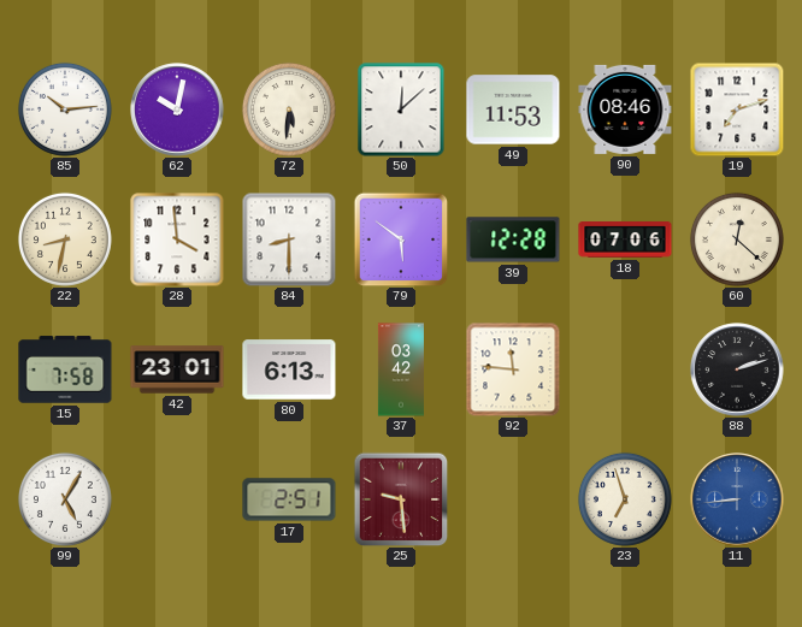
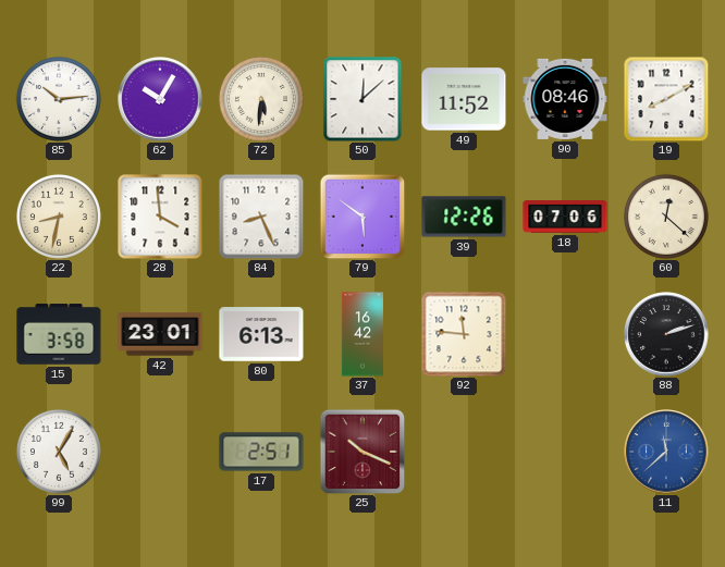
62: 10:02 -> 10:05
49: 11:53 -> 11:52
19: 7:12 -> 8:10
84: 8:30 -> 8:26
39: 12:28 -> 12:26
15: 7:58 -> 3:58
37: 03:42 -> 16:42
25: 9:29 -> 10:19
23: 6:57 -> none
11: 8:44 -> 11:38
